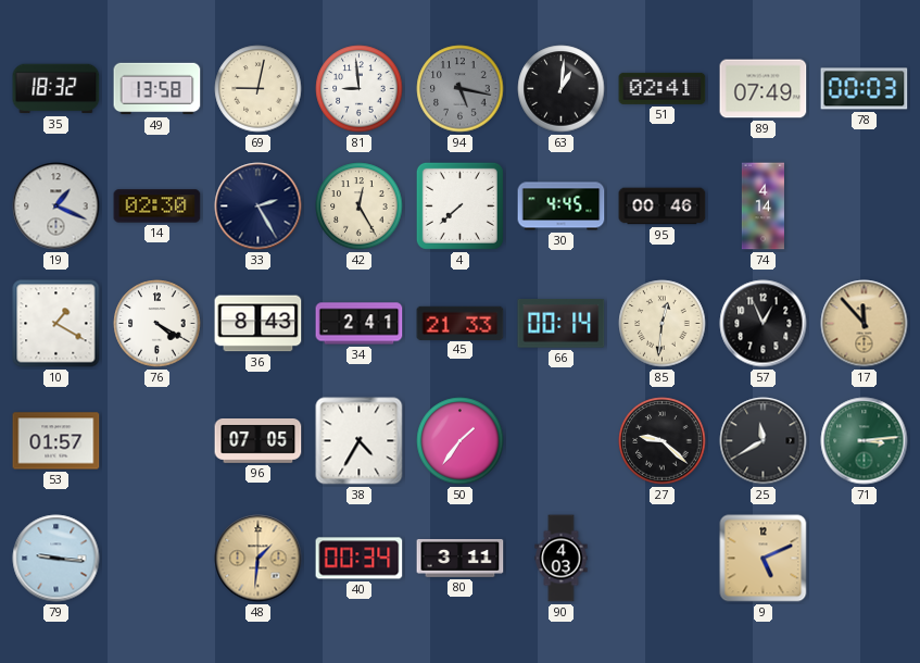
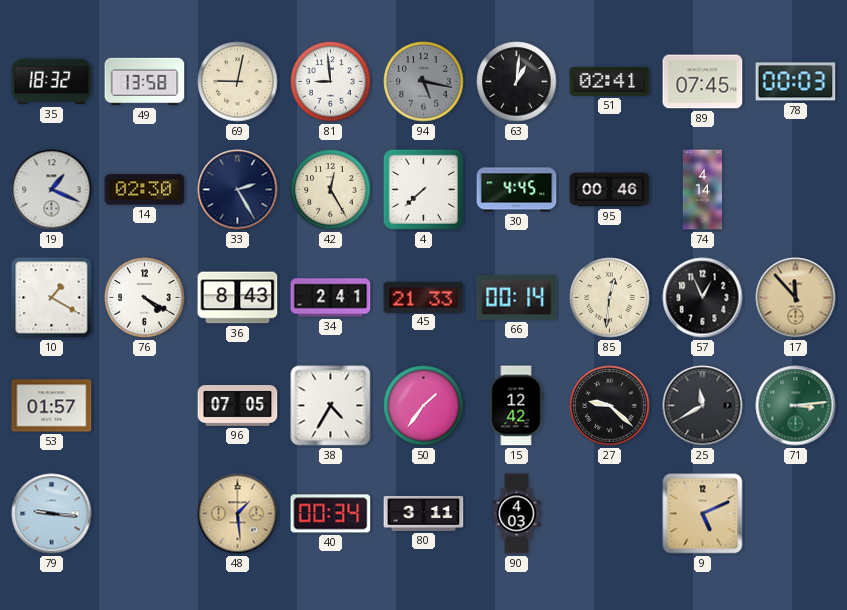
89: 07:49 -> 07:45
15: none -> 12:42
48: 1:31 -> 1:29
